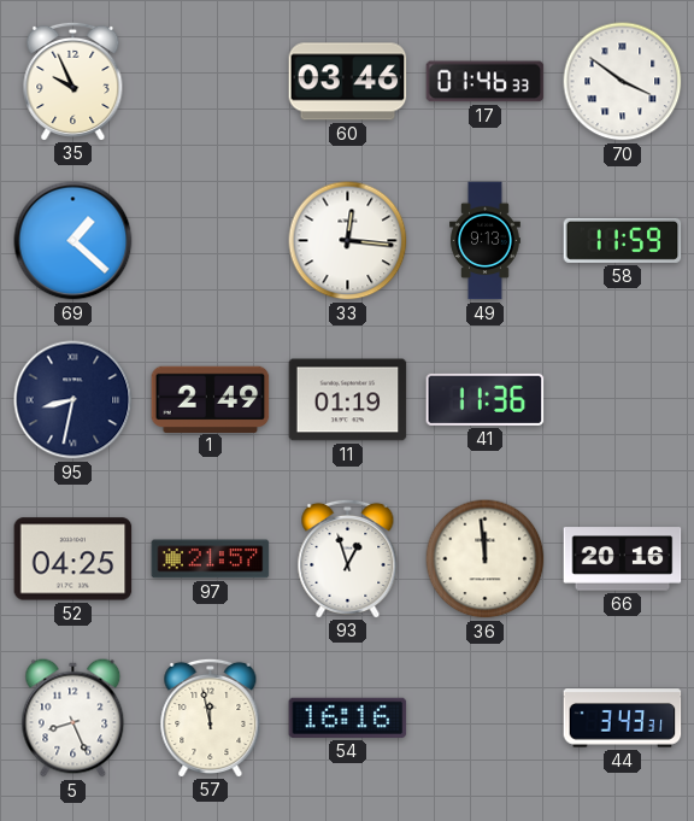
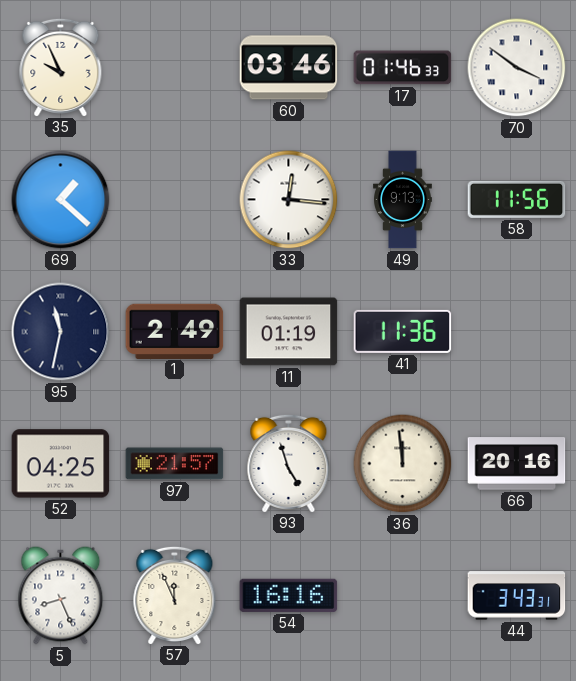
58: 11:59 -> 11:56
95: 8:32 -> 11:32
93: 12:57 -> 4:57
57: 11:58 -> 11:56
